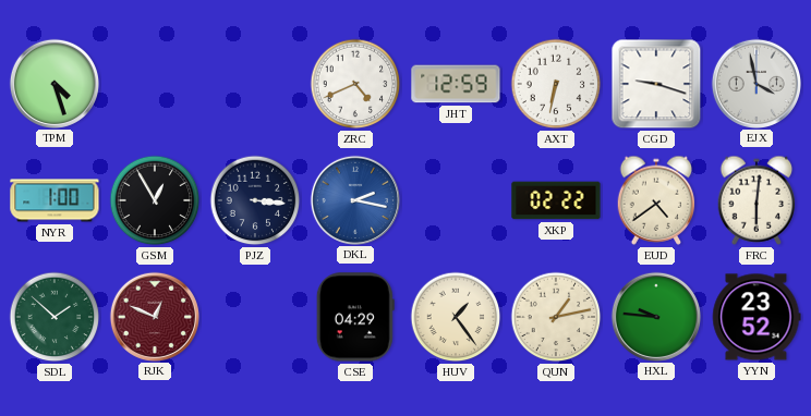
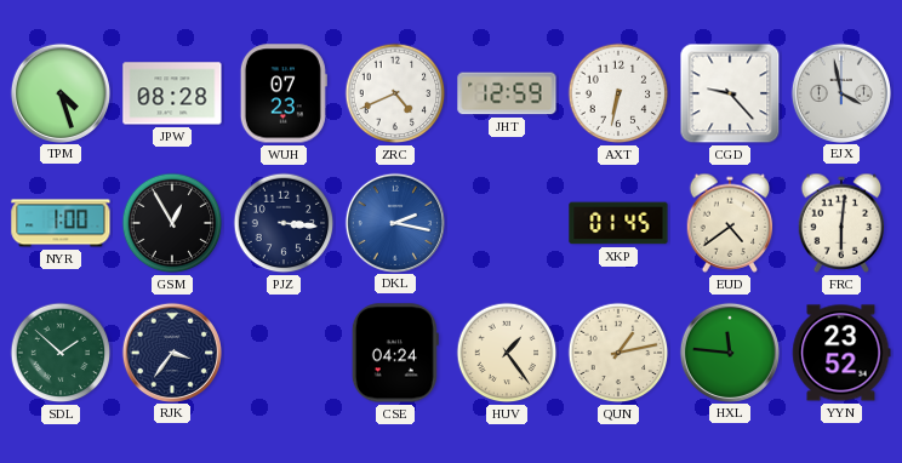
JPW: none -> 08:28
WUH: none -> 07:23
CGD: 9:18 -> 9:23
XKP: 02:22 -> 01:45
RJK: 12:49 -> 3:36
RJK dial: burgundy -> navy
CSE: 04:29 -> 04:24
HXL: 9:46 -> 11:46
